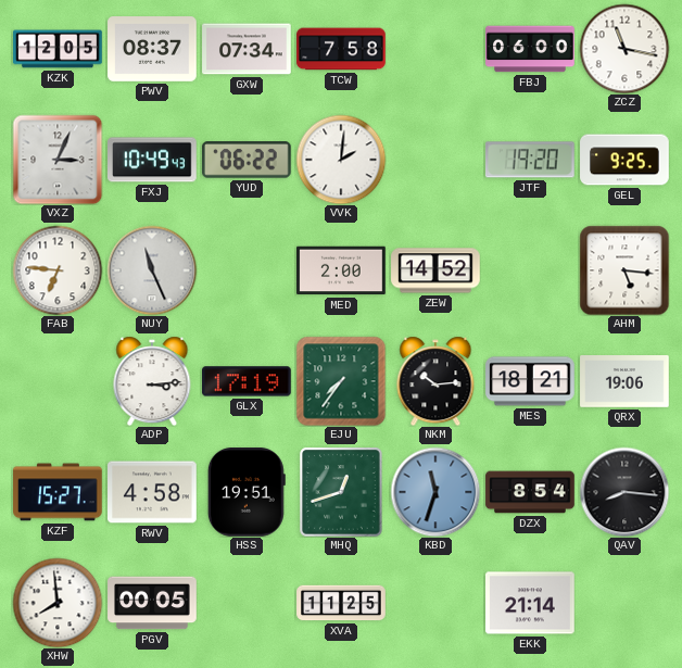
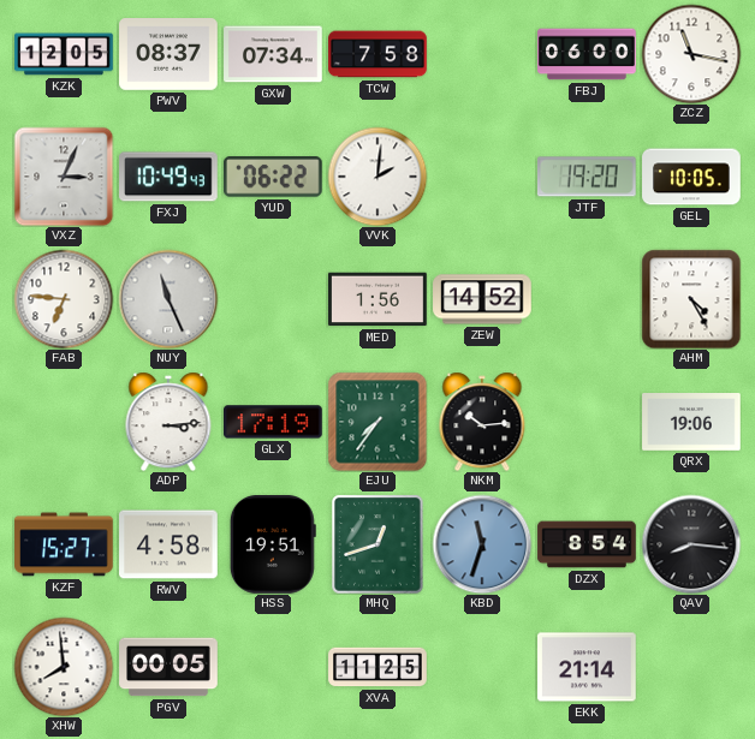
GEL: 9:25 -> 10:05
MED: 2:00 -> 1:56
AHM: 5:16 -> 4:25
MES: 18:21 -> none
